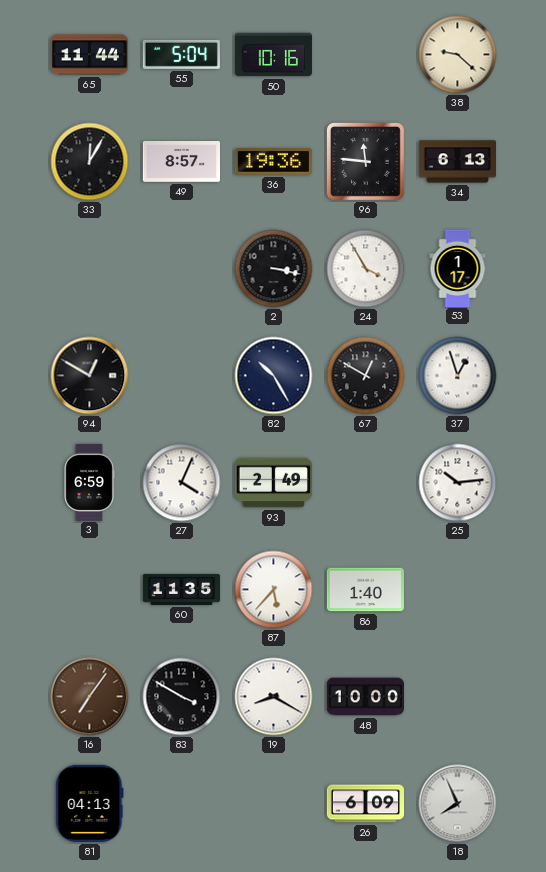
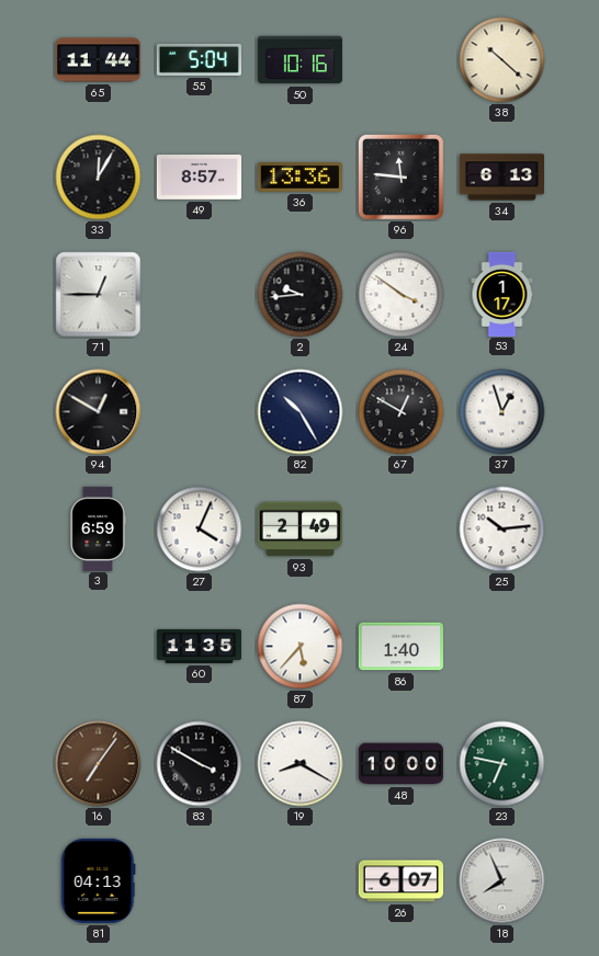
38: 9:22 -> 10:22
36: 19:36 -> 13:36
71: none -> 12:45
2: 3:17 -> 9:44
24: 3:55 -> 3:51
23: none -> 6:47
26: 6:09 -> 6:07
